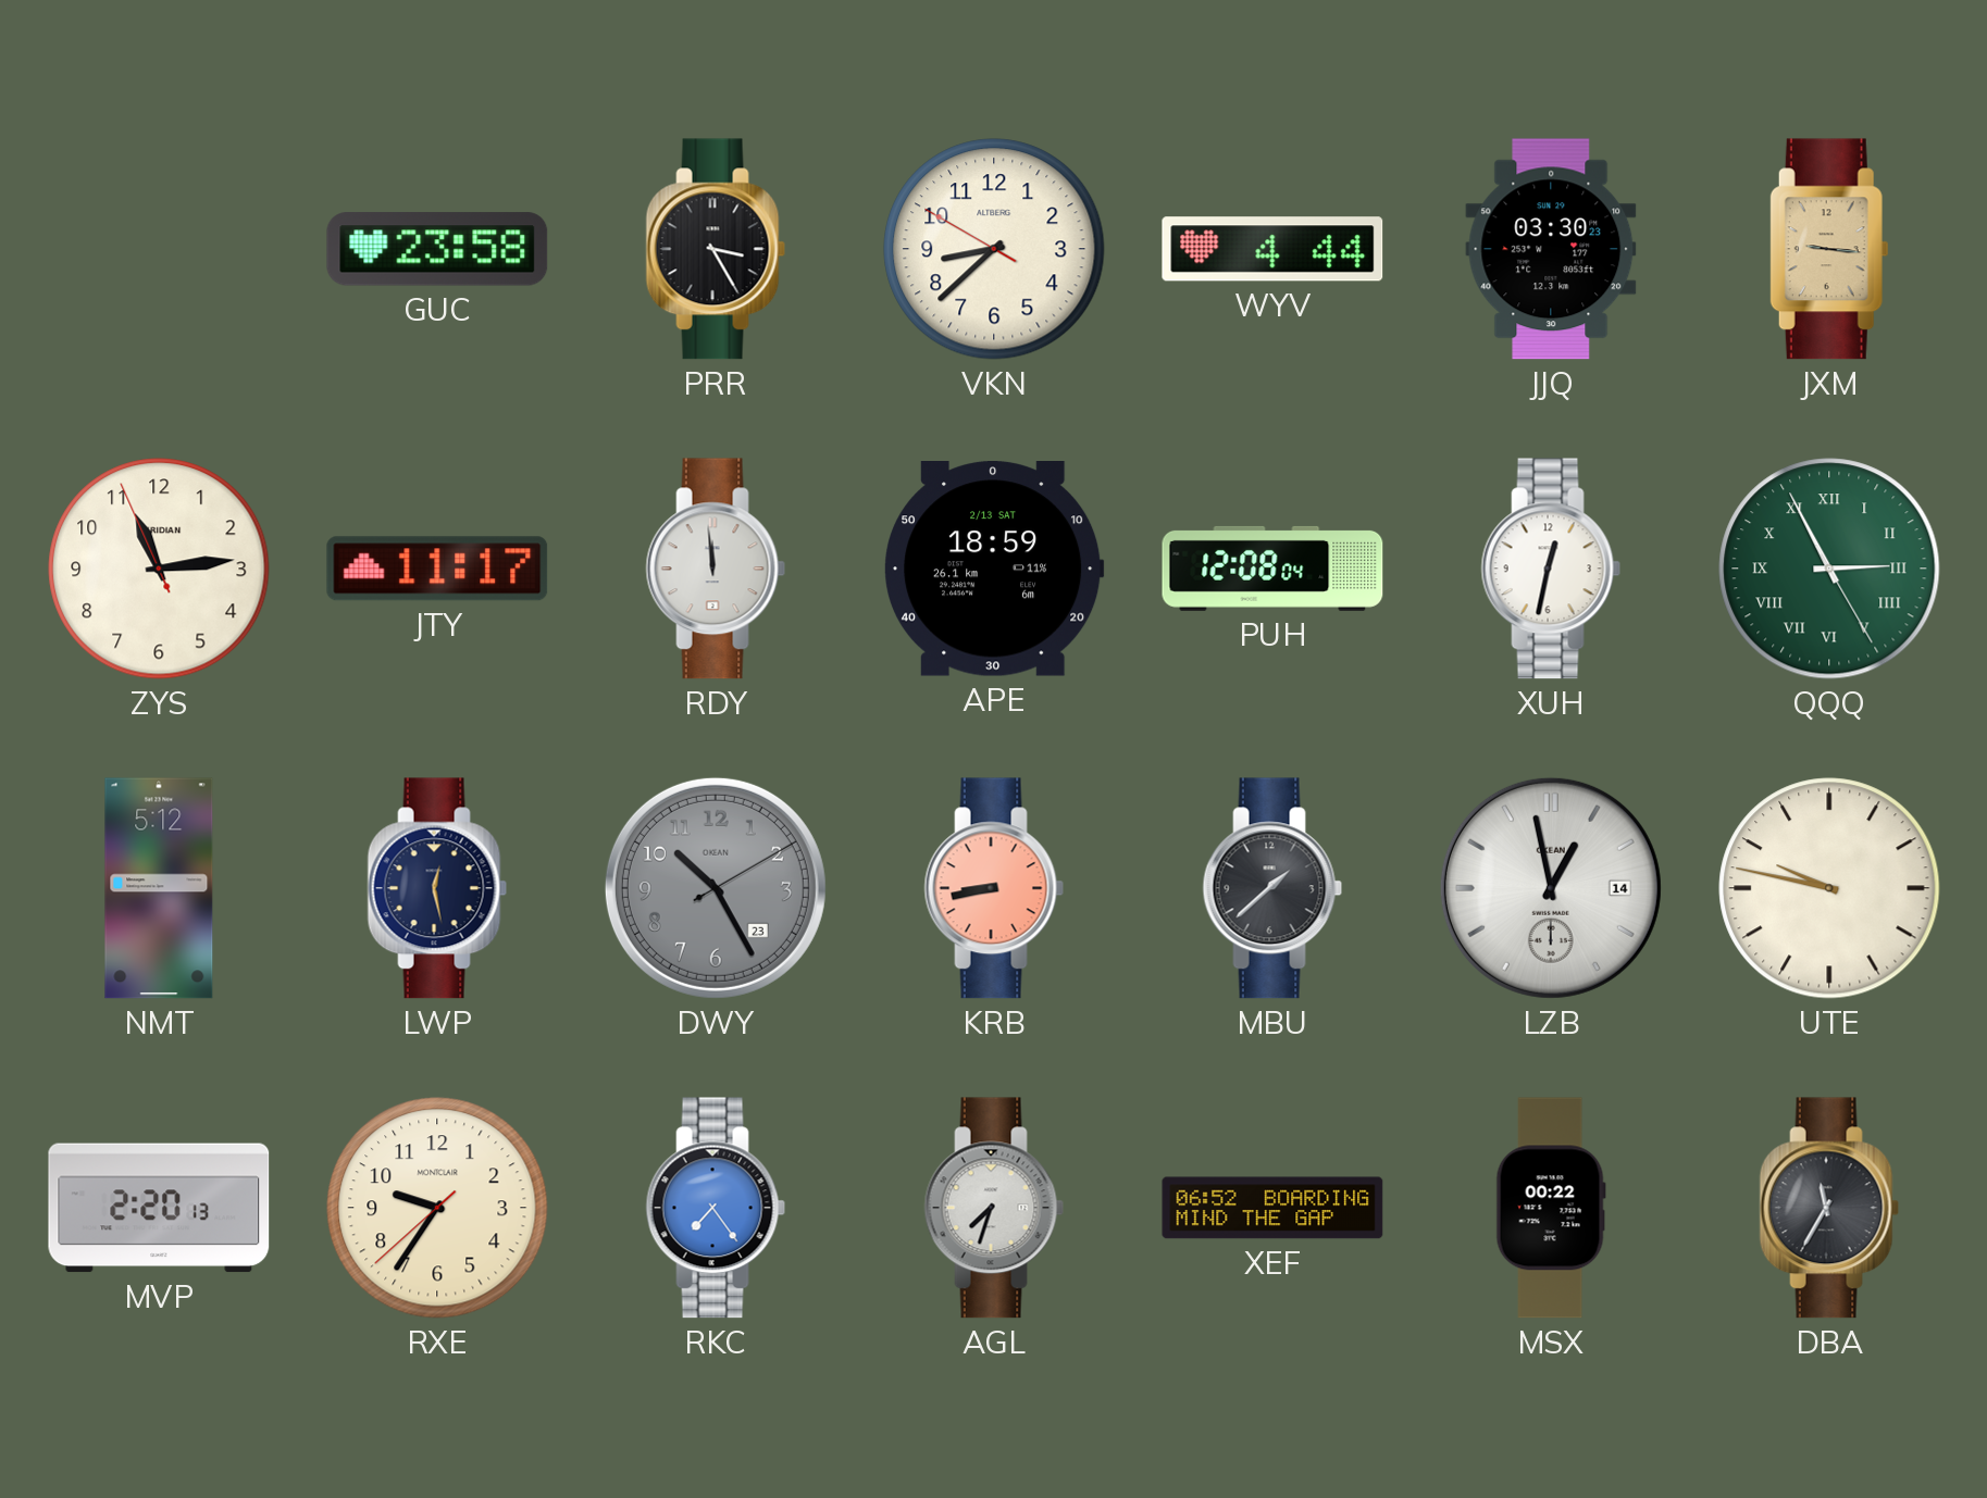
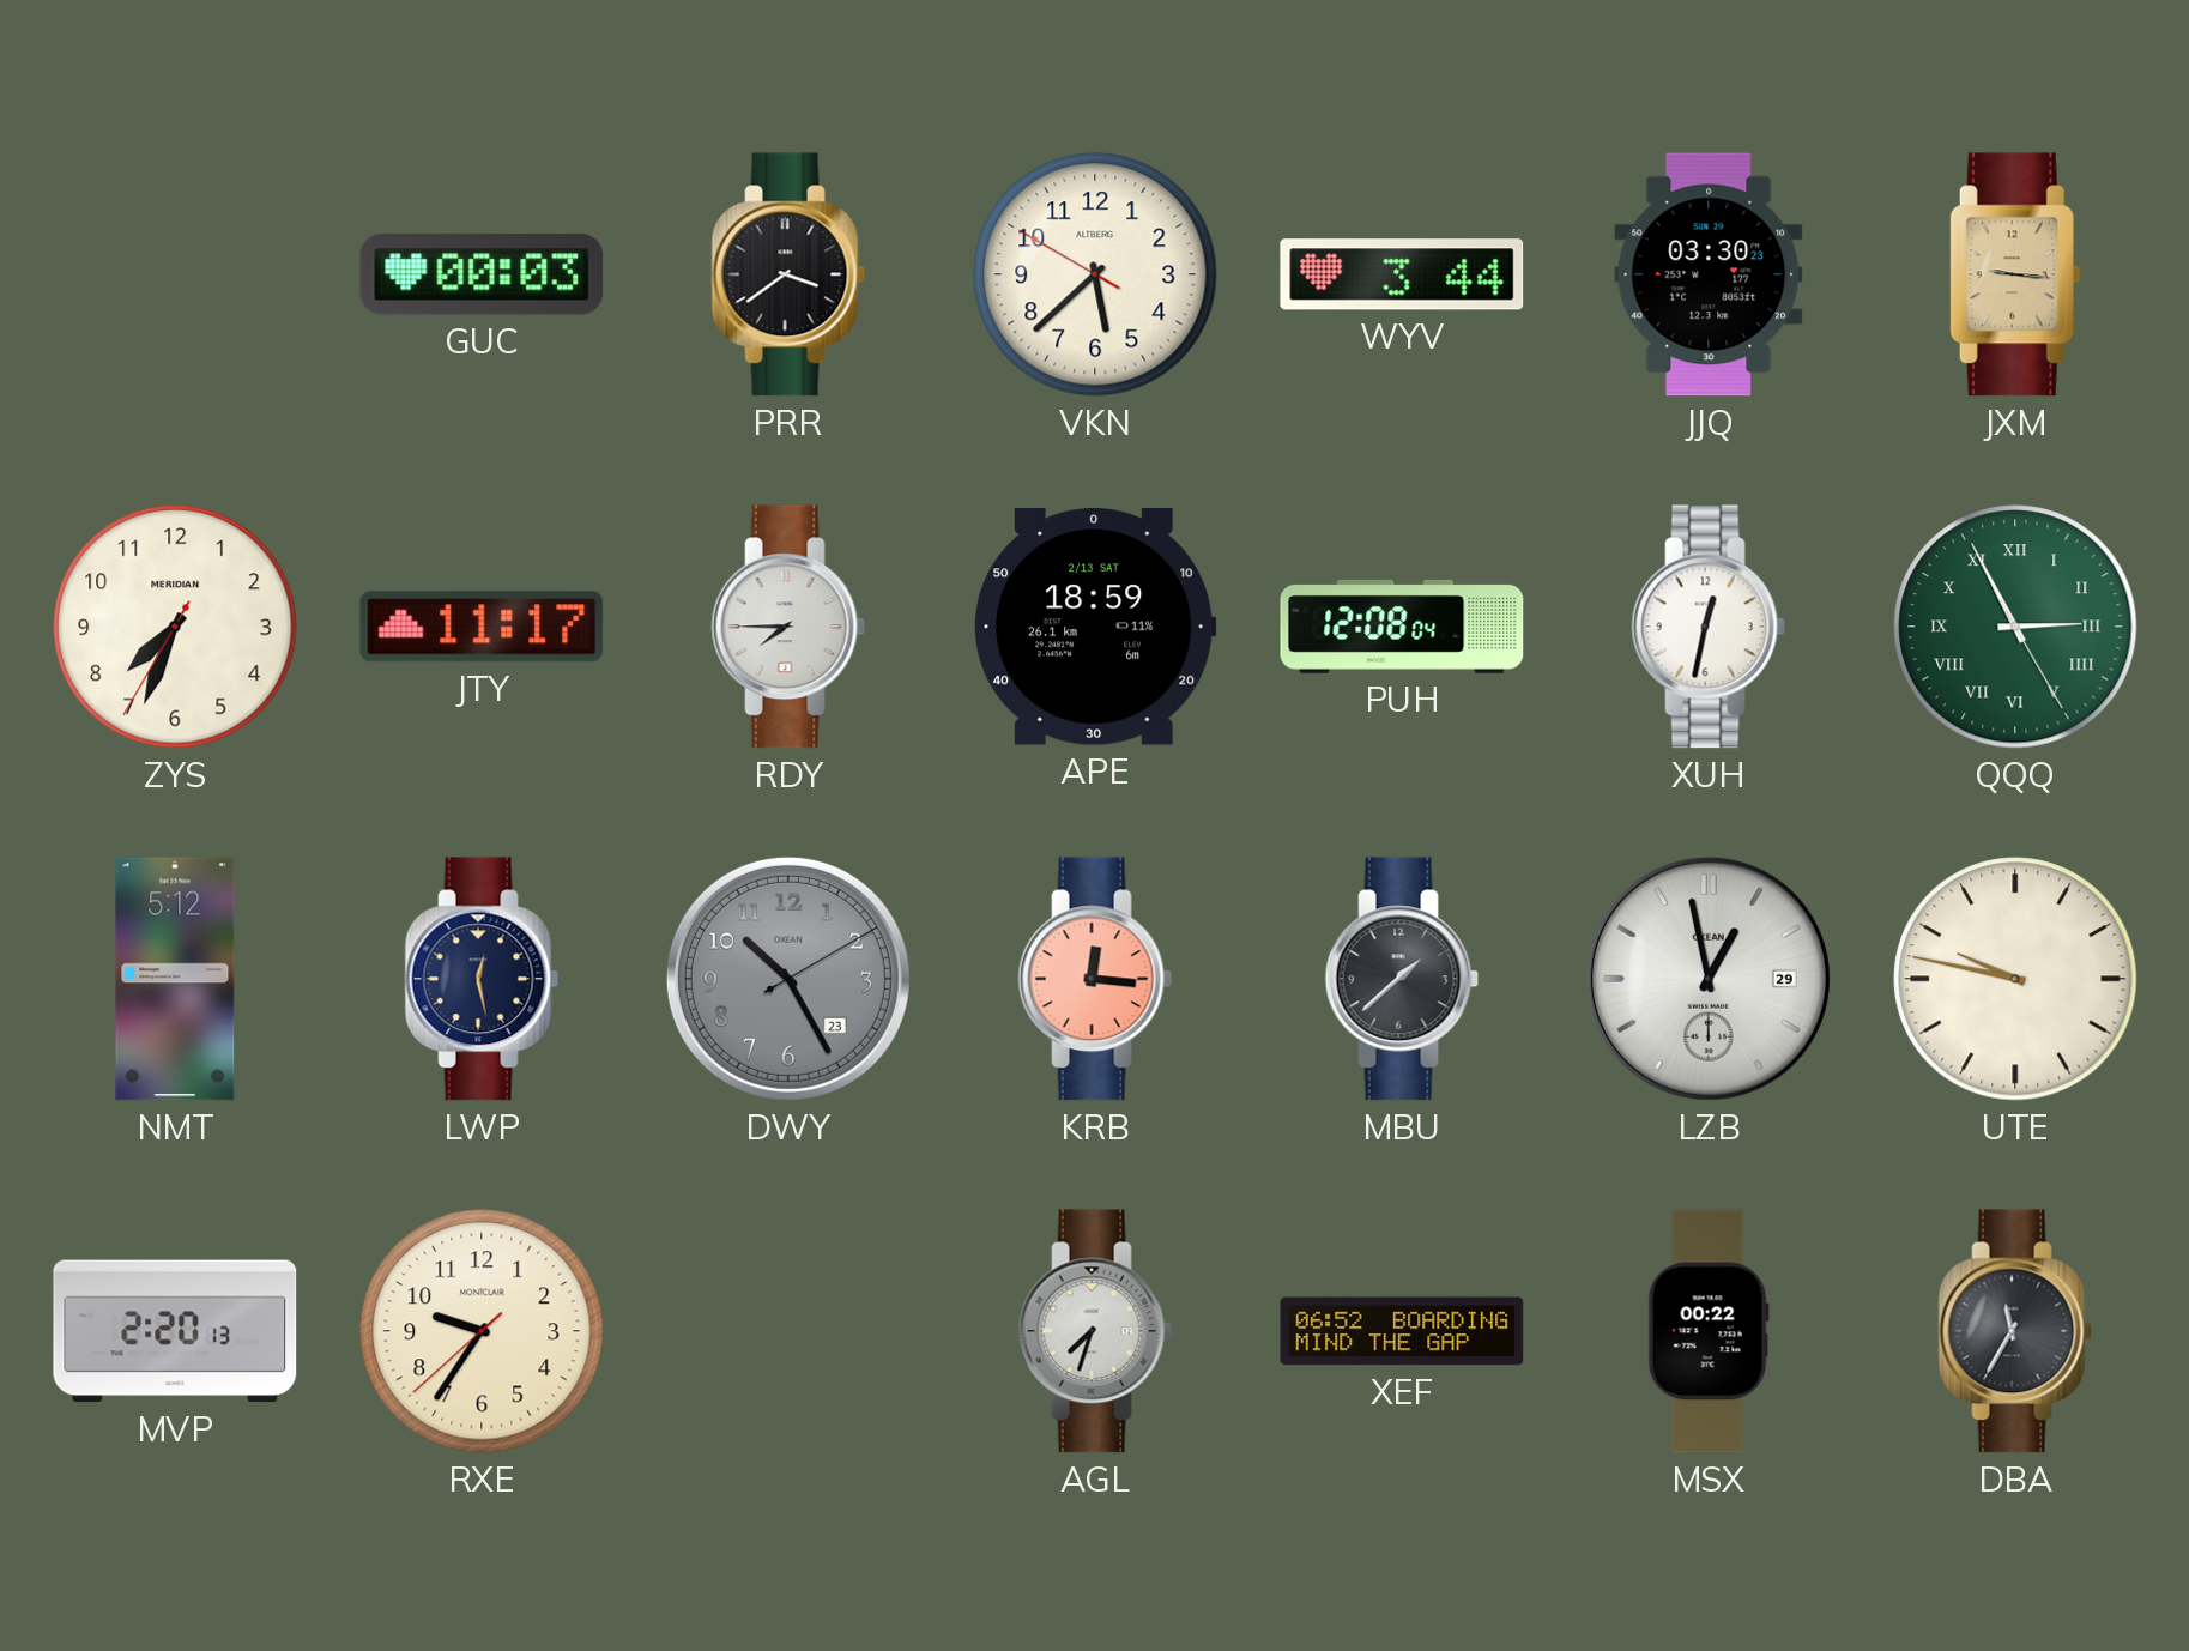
GUC: 23:58 -> 00:03
PRR: 3:25 -> 3:39
VKN: 8:37 -> 5:37
WYV: 4:44 -> 3:44
ZYS: 11:13 -> 7:33
RDY: 11:59 -> 7:45
KRB: 8:43 -> 12:16
LZB date: 14 -> 29
RKC: 7:24 -> none
